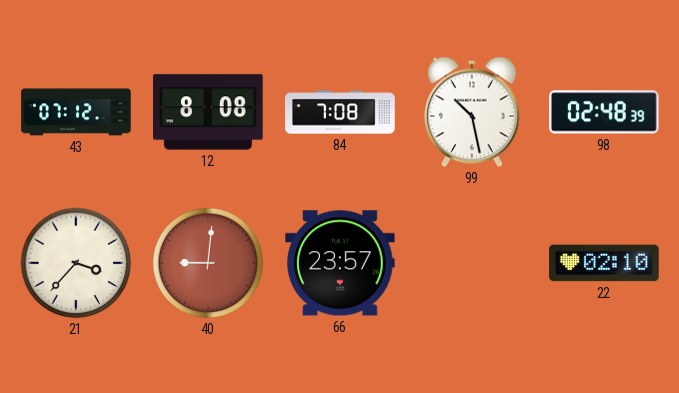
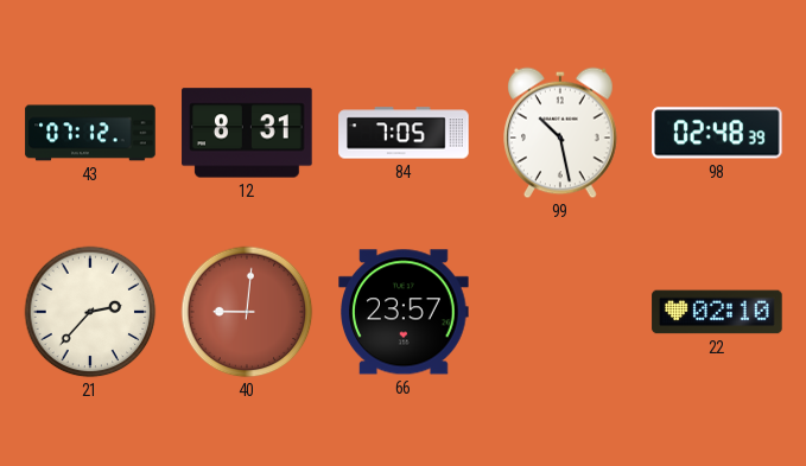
12: 8:08 -> 8:31
84: 7:08 -> 7:05
21: 3:37 -> 2:37
